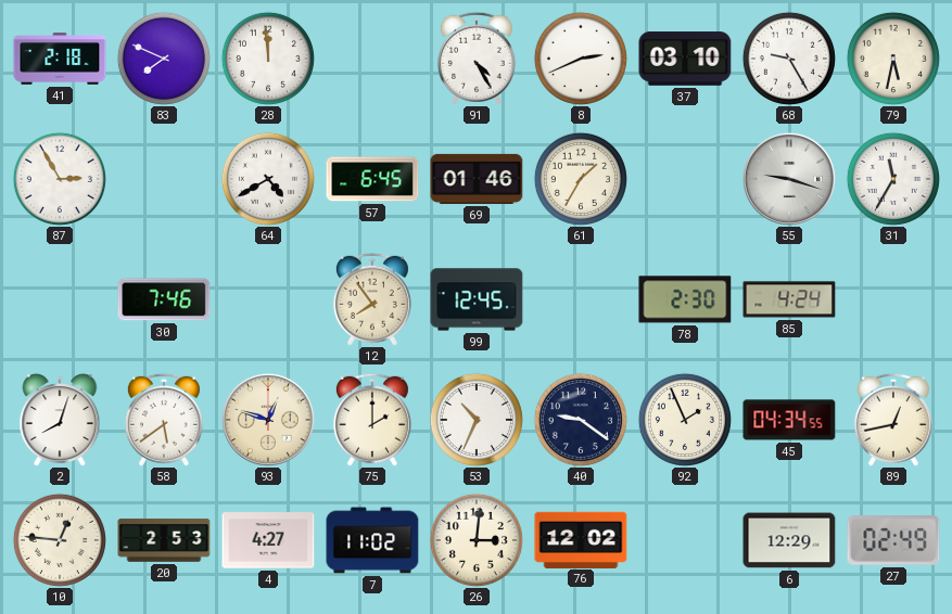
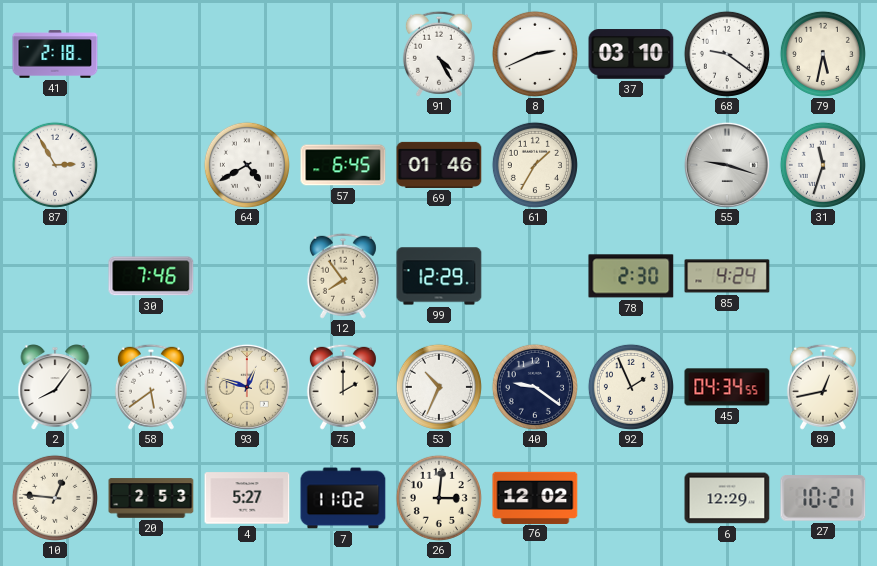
83: 7:49 -> none
28: 11:59 -> none
68: 9:25 -> 9:21
31: 11:35 -> 11:33
99: 12:45 -> 12:29
2: 8:03 -> 8:06
4: 4:27 -> 5:27
27: 02:49 -> 10:21
